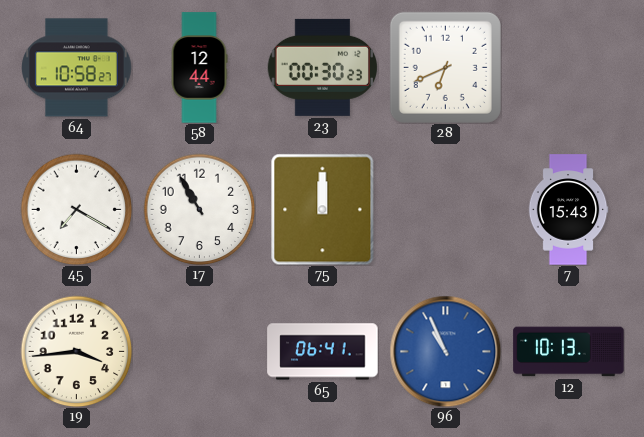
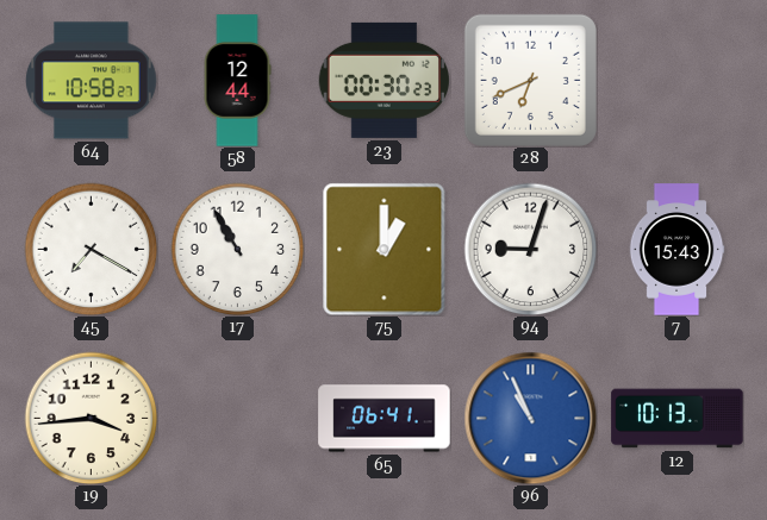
75: 12:00 -> 1:00
94: none -> 9:03
